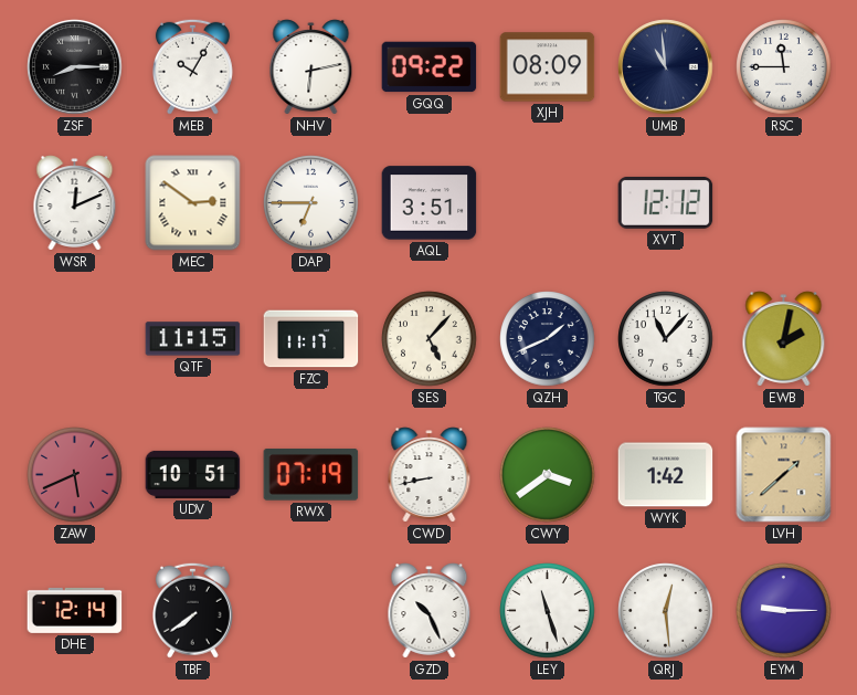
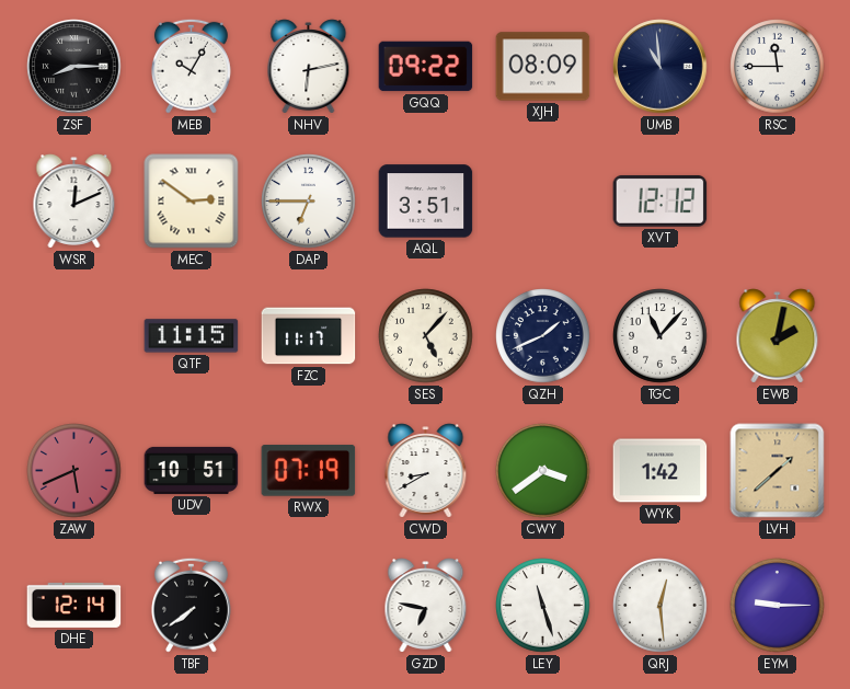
CWD: 8:43 -> 8:40
GZD: 10:26 -> 6:47
